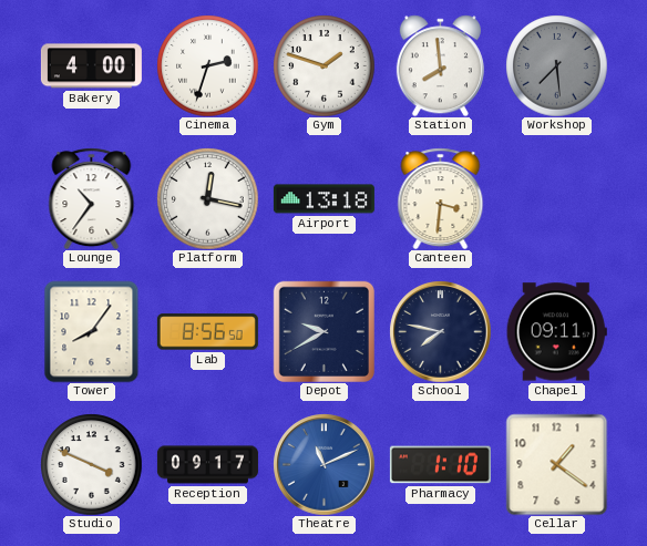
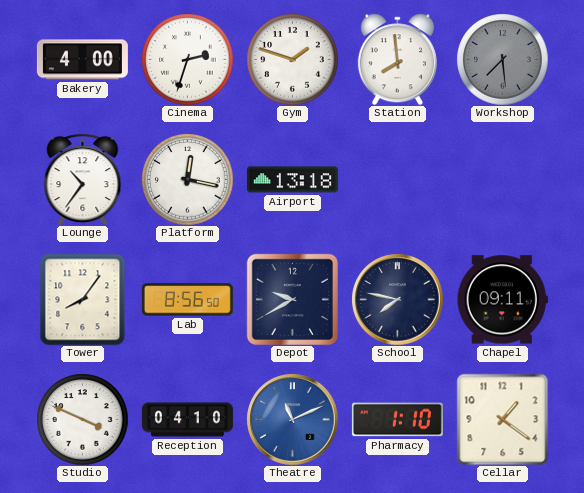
Canteen: 3:31 -> none
Reception: 09:17 -> 04:10
